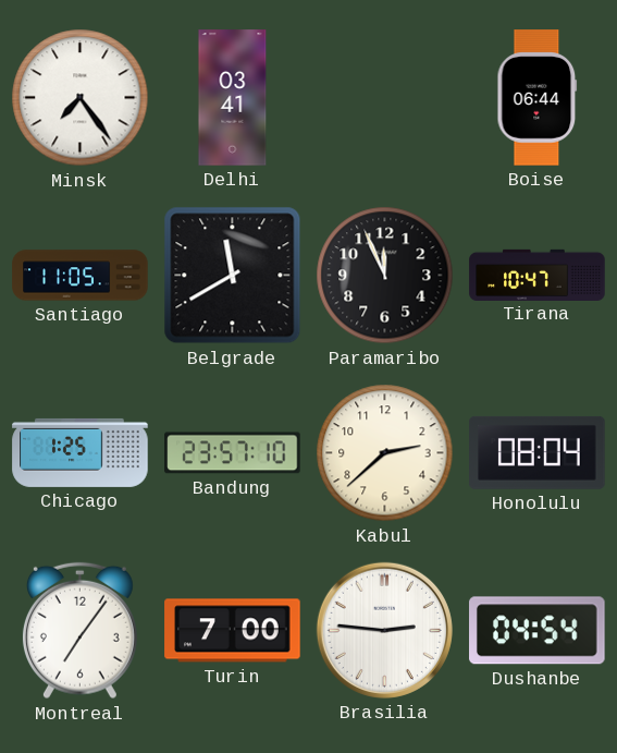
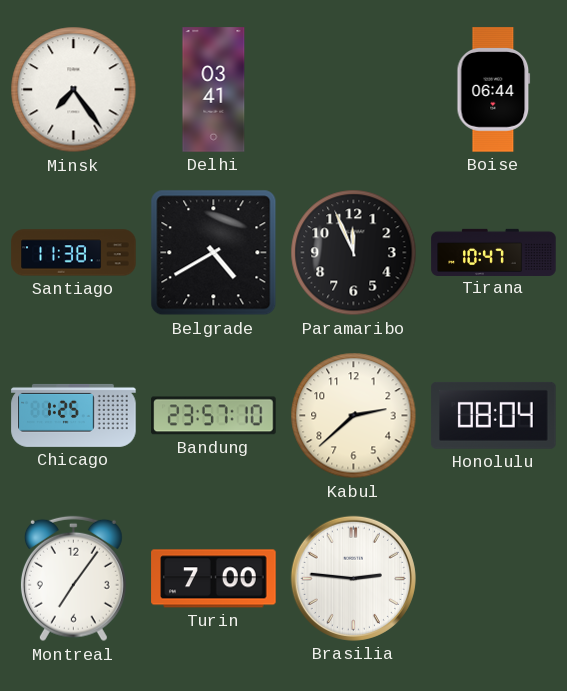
Santiago: 11:05 -> 11:38
Belgrade: 11:40 -> 4:40
Dushanbe: 04:54 -> none
